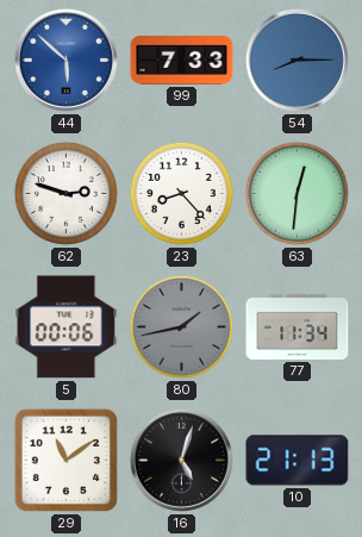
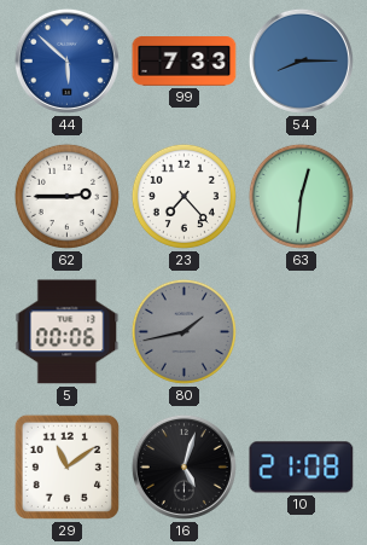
62: 2:48 -> 2:45
23: 8:23 -> 7:23
77: 11:34 -> none
10: 21:13 -> 21:08
